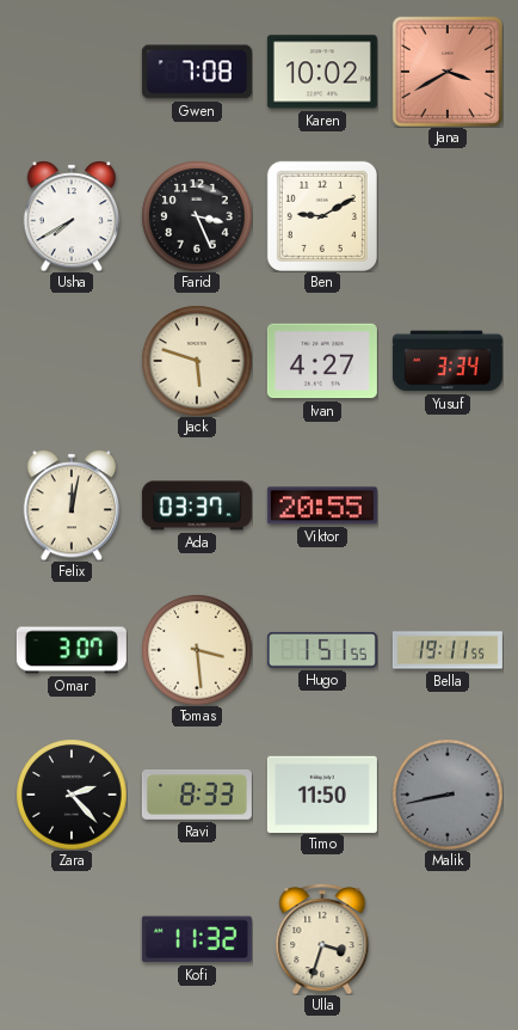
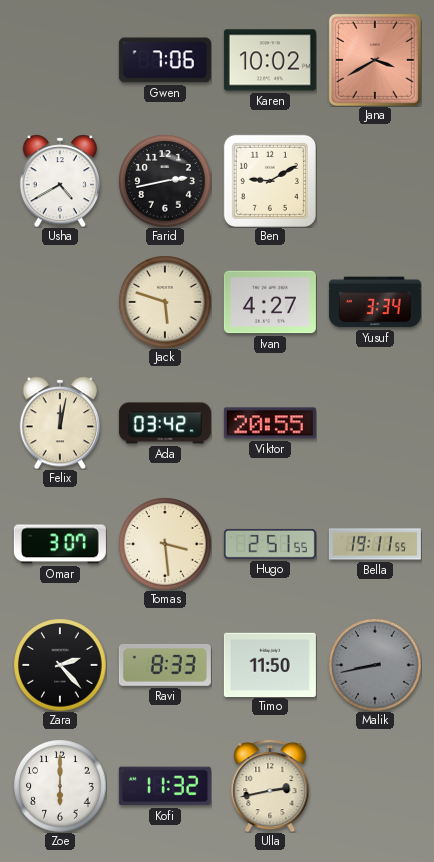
Gwen: 7:08 -> 7:06
Usha: 7:40 -> 4:40
Farid: 3:26 -> 2:43
Ada: 03:37 -> 03:42
Hugo: 1:51 -> 2:51
Zoe: none -> 6:00
Ulla: 3:33 -> 2:43
